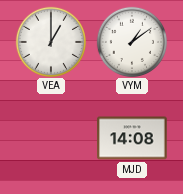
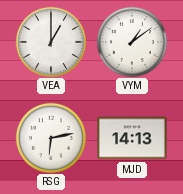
RSG: none -> 6:13
MJD: 14:08 -> 14:13
